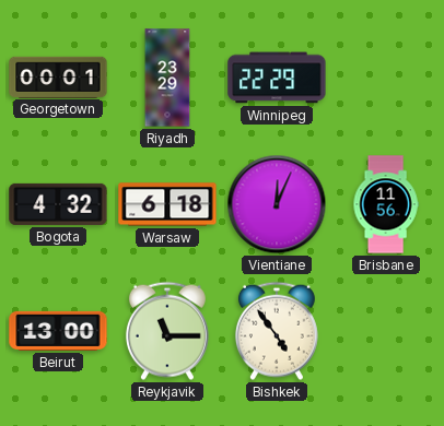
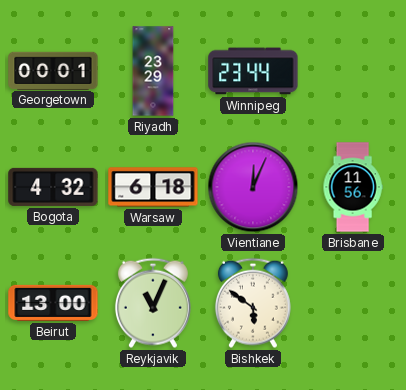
Winnipeg: 22:29 -> 23:44
Reykjavik: 11:15 -> 11:04
Bishkek: 4:54 -> 5:51
